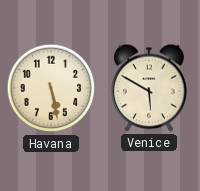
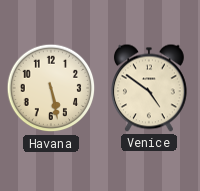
Venice: 5:50 -> 4:51
